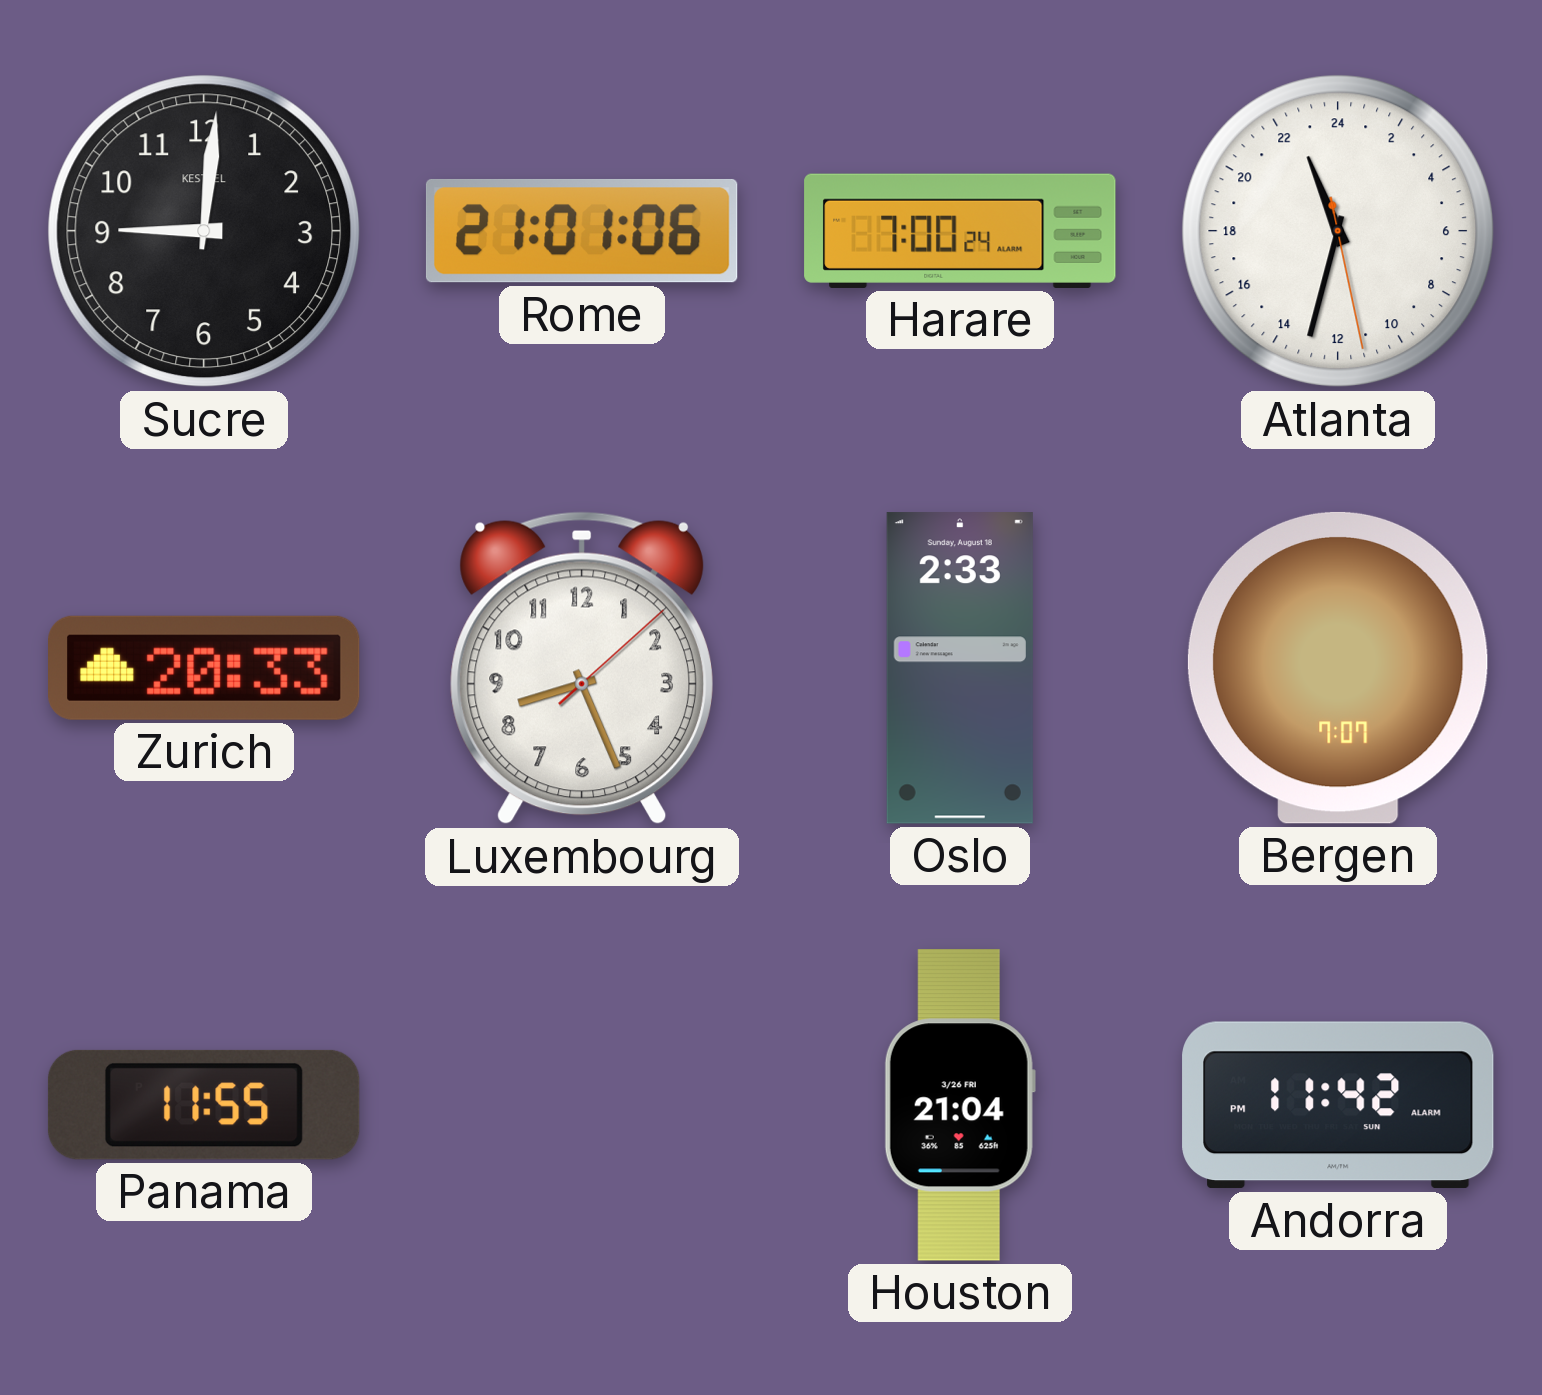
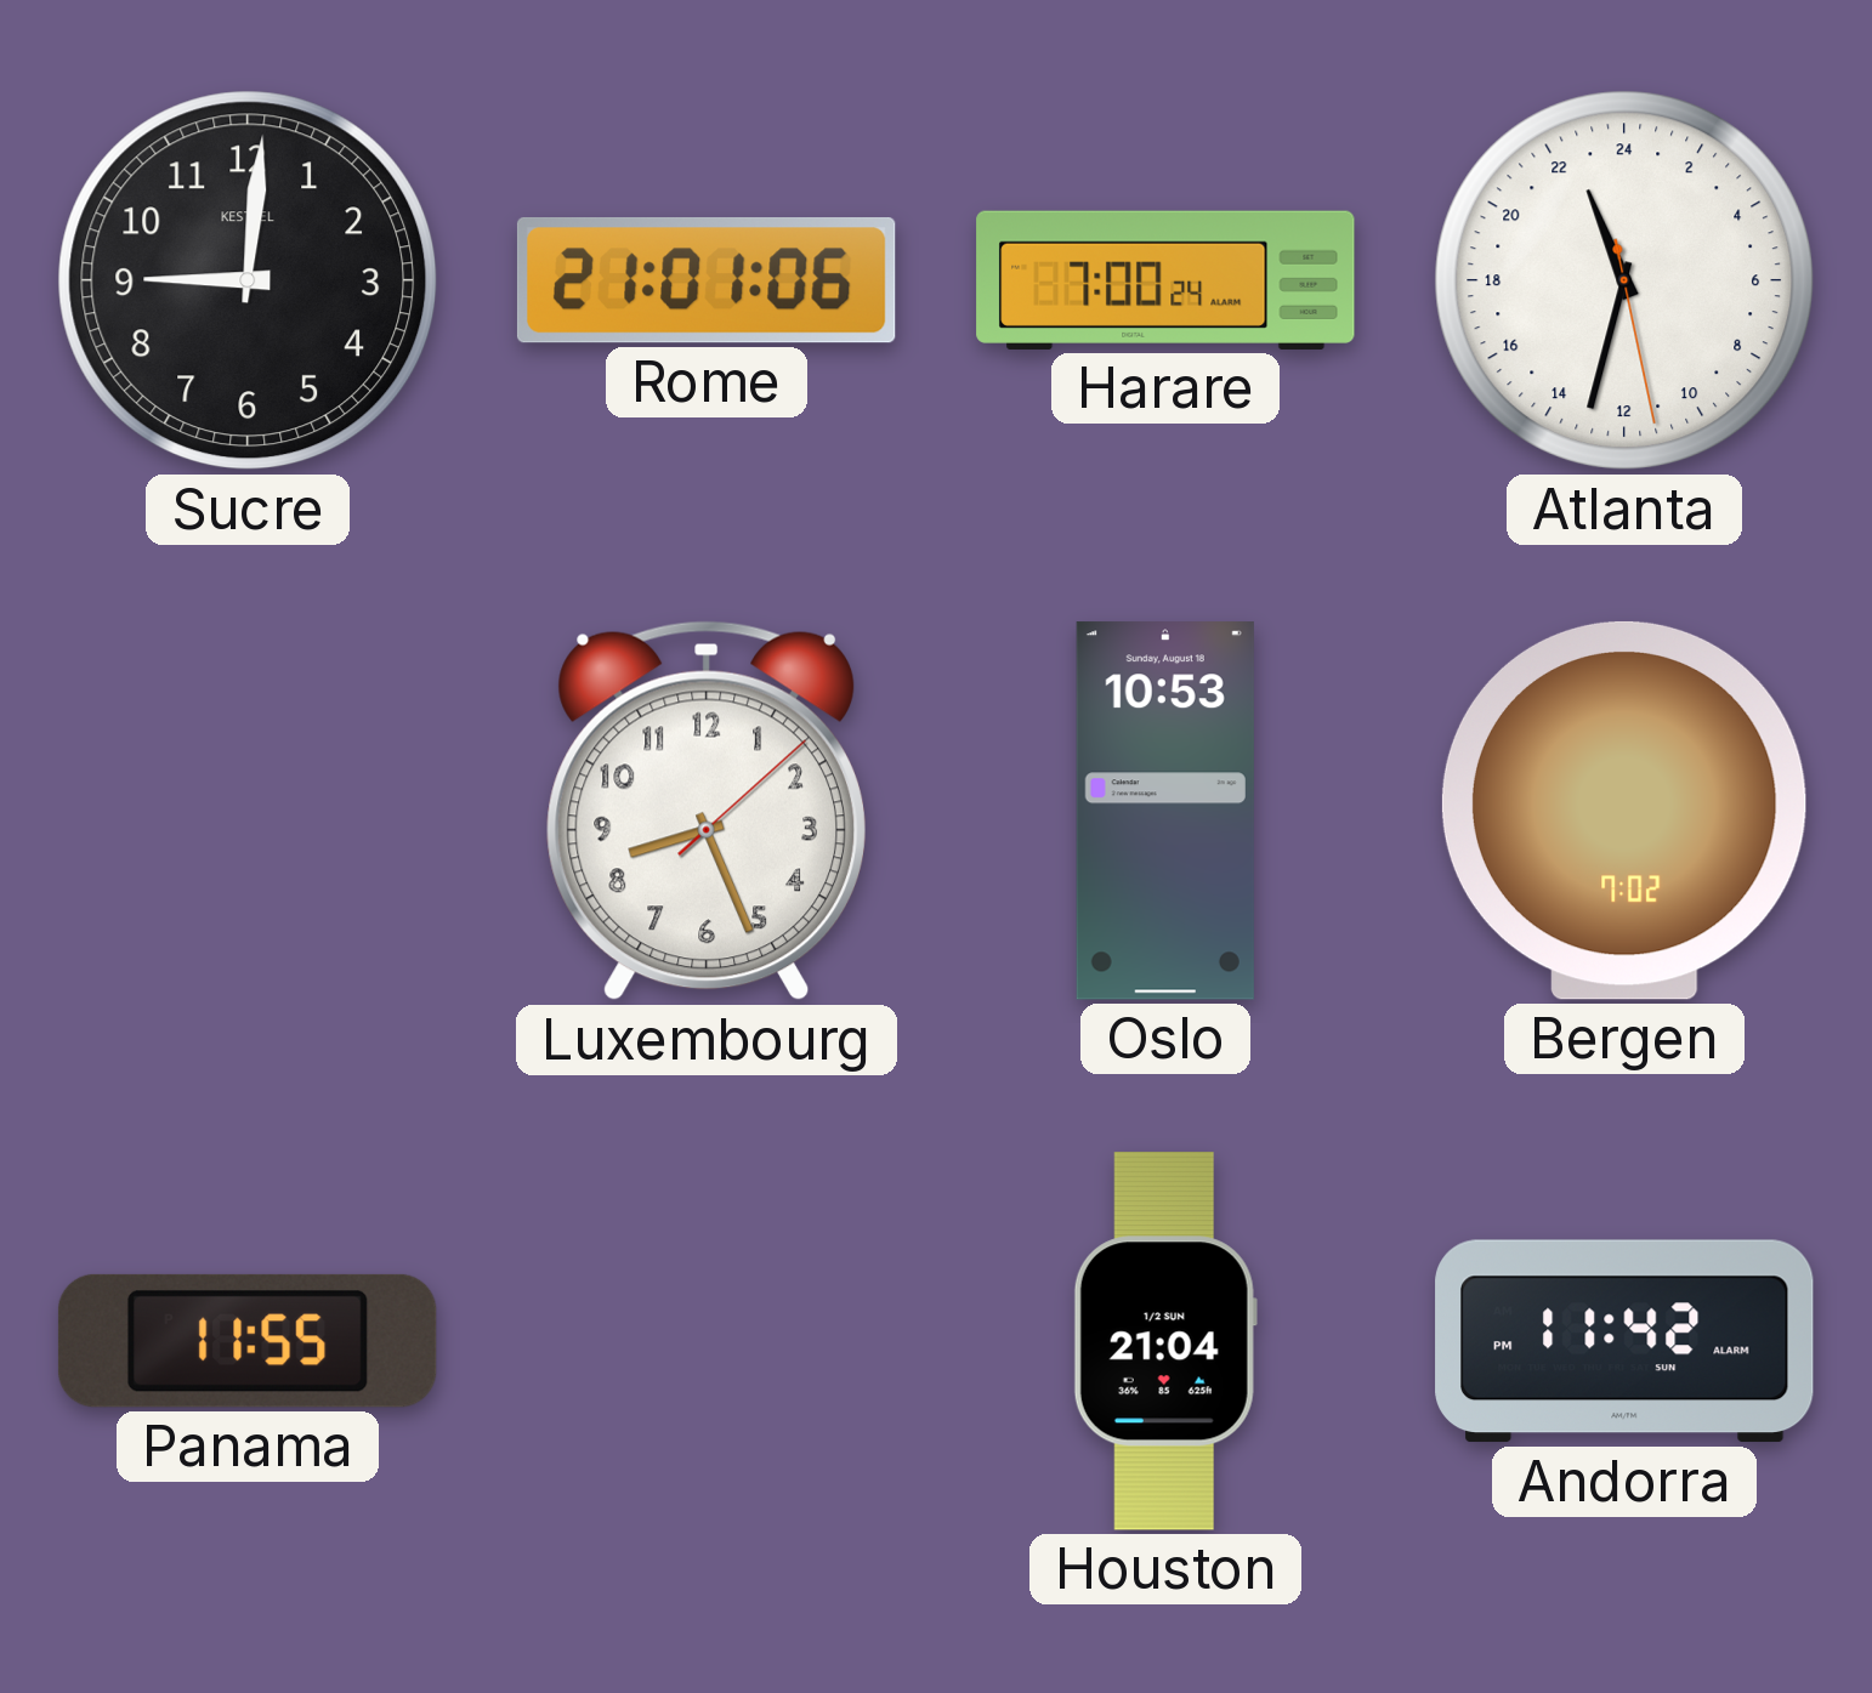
Zurich: 20:33 -> none
Oslo: 2:33 -> 10:53
Bergen: 7:07 -> 7:02
Houston date: 3/26 FRI -> 1/2 SUN
